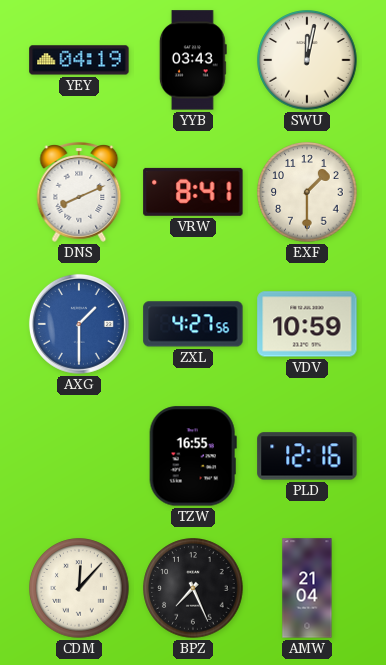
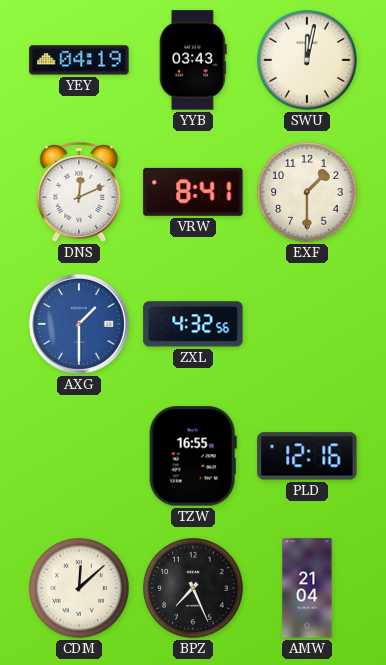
DNS: 8:11 -> 12:11
ZXL: 4:27 -> 4:32
VDV: 10:59 -> none
CDM: 12:07 -> 12:08
